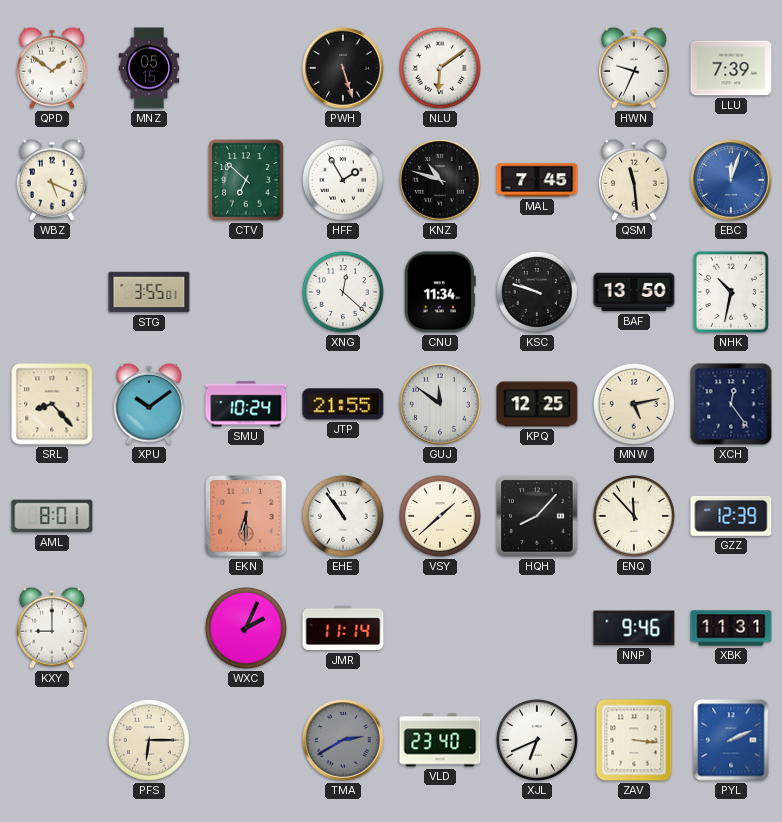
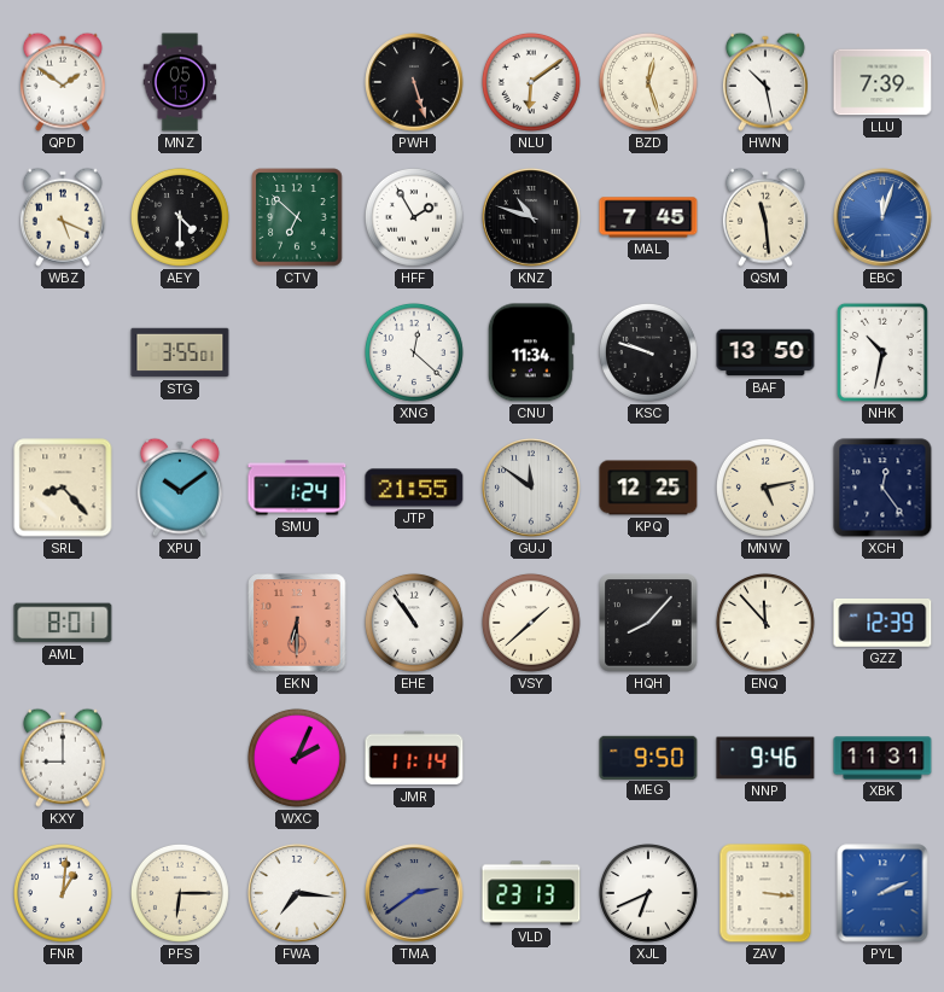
BZD: none -> 12:27
HWN: 9:34 -> 10:28
AEY: none -> 4:30
SMU: 10:24 -> 1:24
MEG: none -> 9:50
FNR: none -> 1:01
FWA: none -> 7:16
TMA: 2:40 -> 2:39
VLD: 23:40 -> 23:13
